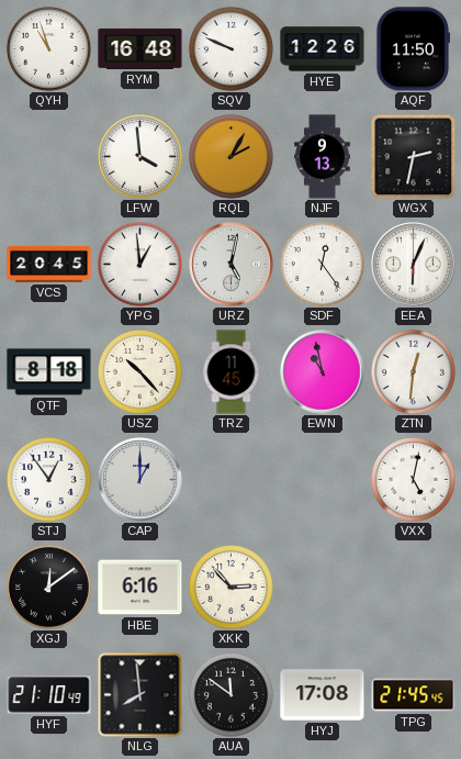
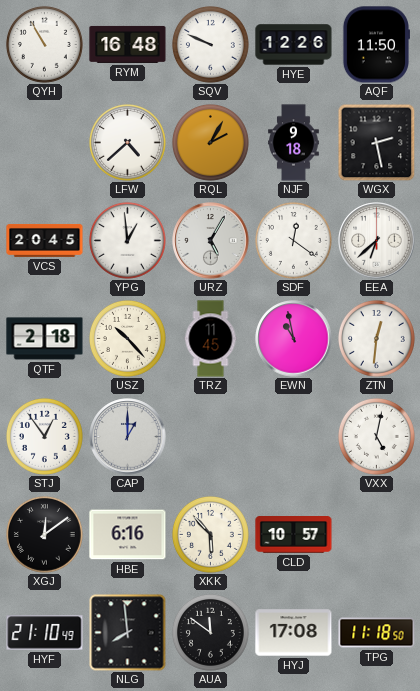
QYH: 10:57 -> 10:55
LFW: 3:59 -> 4:38
NJF: 9:13 -> 9:18
WGX: 2:32 -> 2:28
URZ: 5:02 -> 5:05
SDF: 12:24 -> 12:21
EEA: 6:04 -> 6:38
QTF: 8:18 -> 2:18
XKK: 2:53 -> 5:53
CLD: none -> 10:57
TPG: 21:45 -> 11:18
